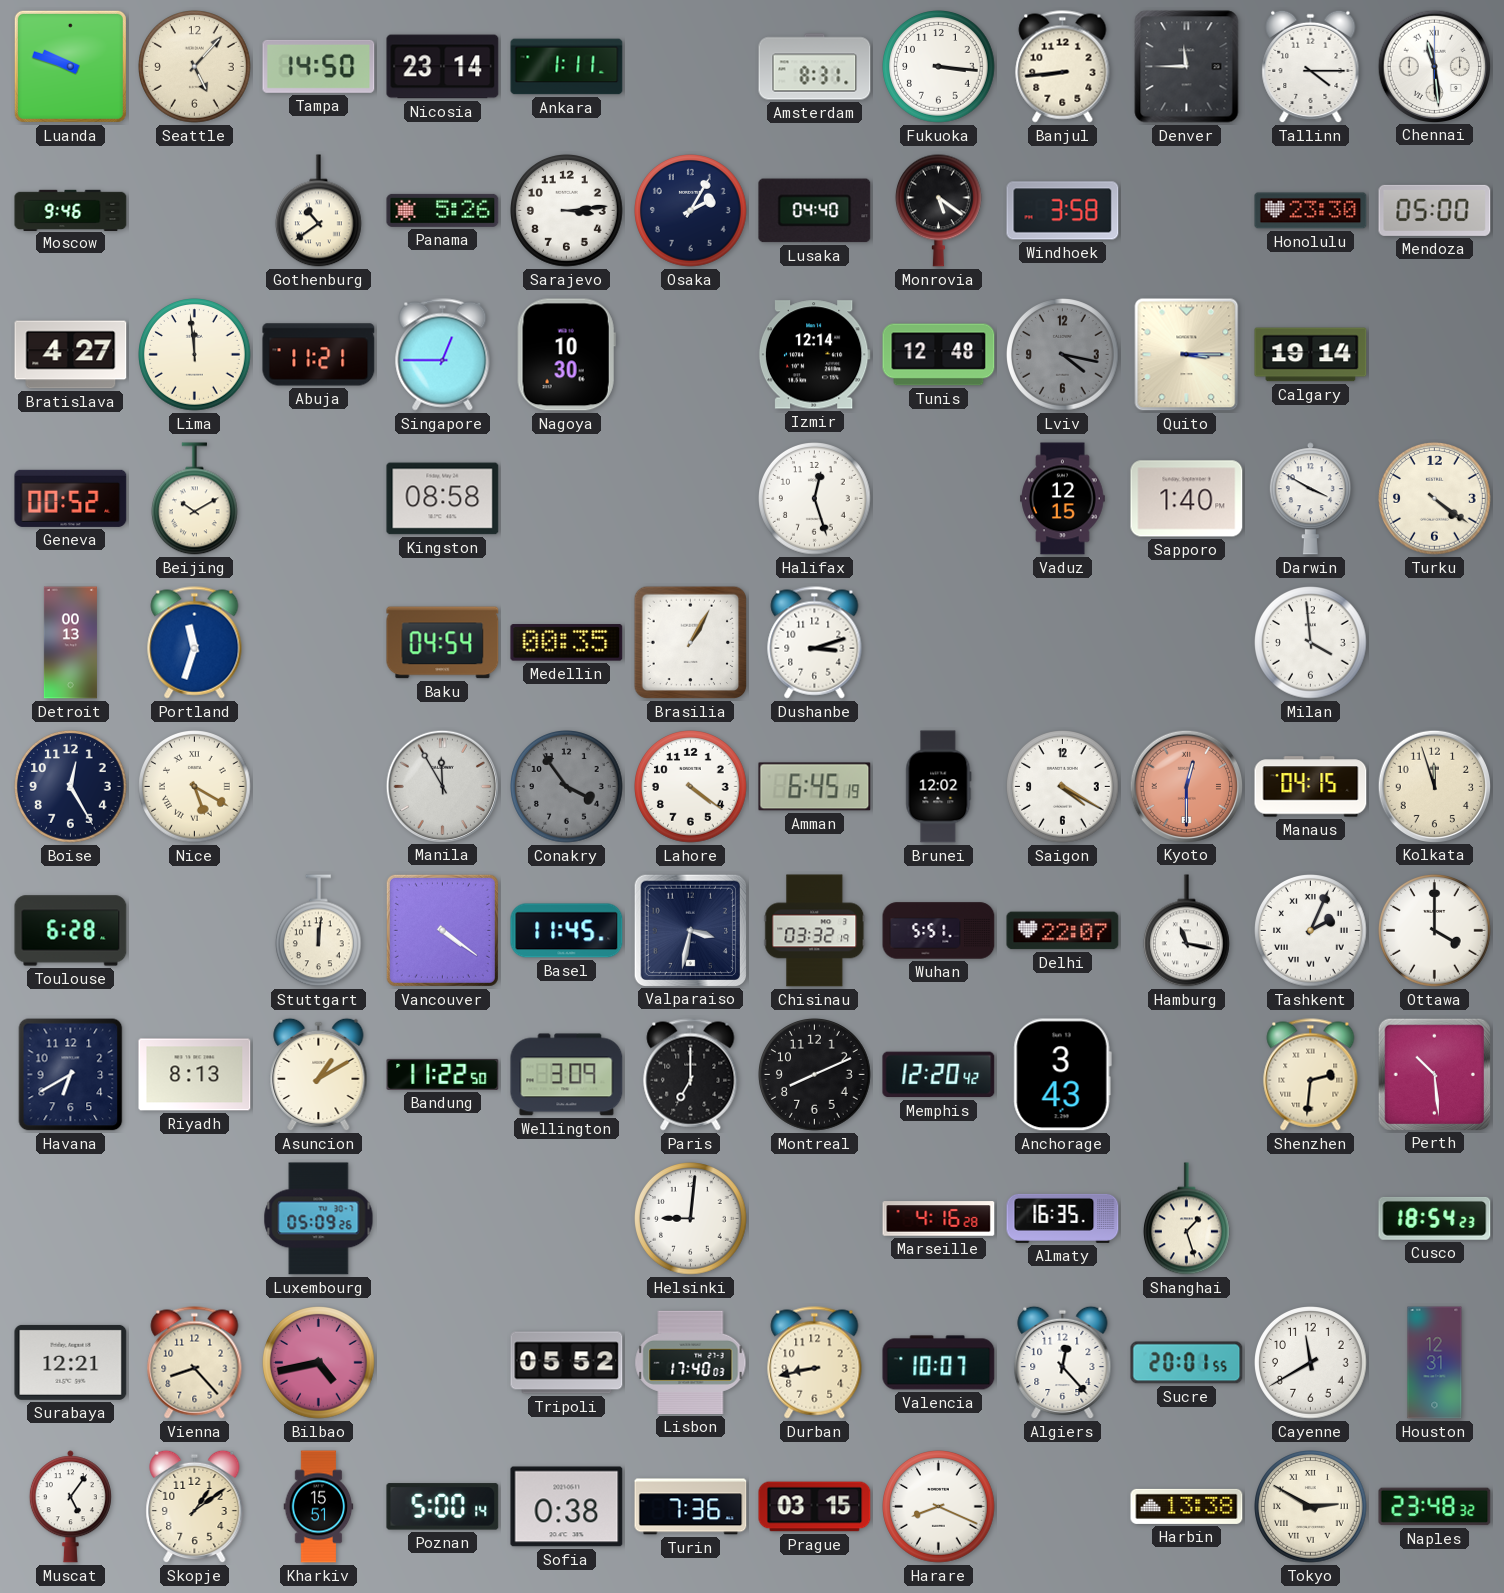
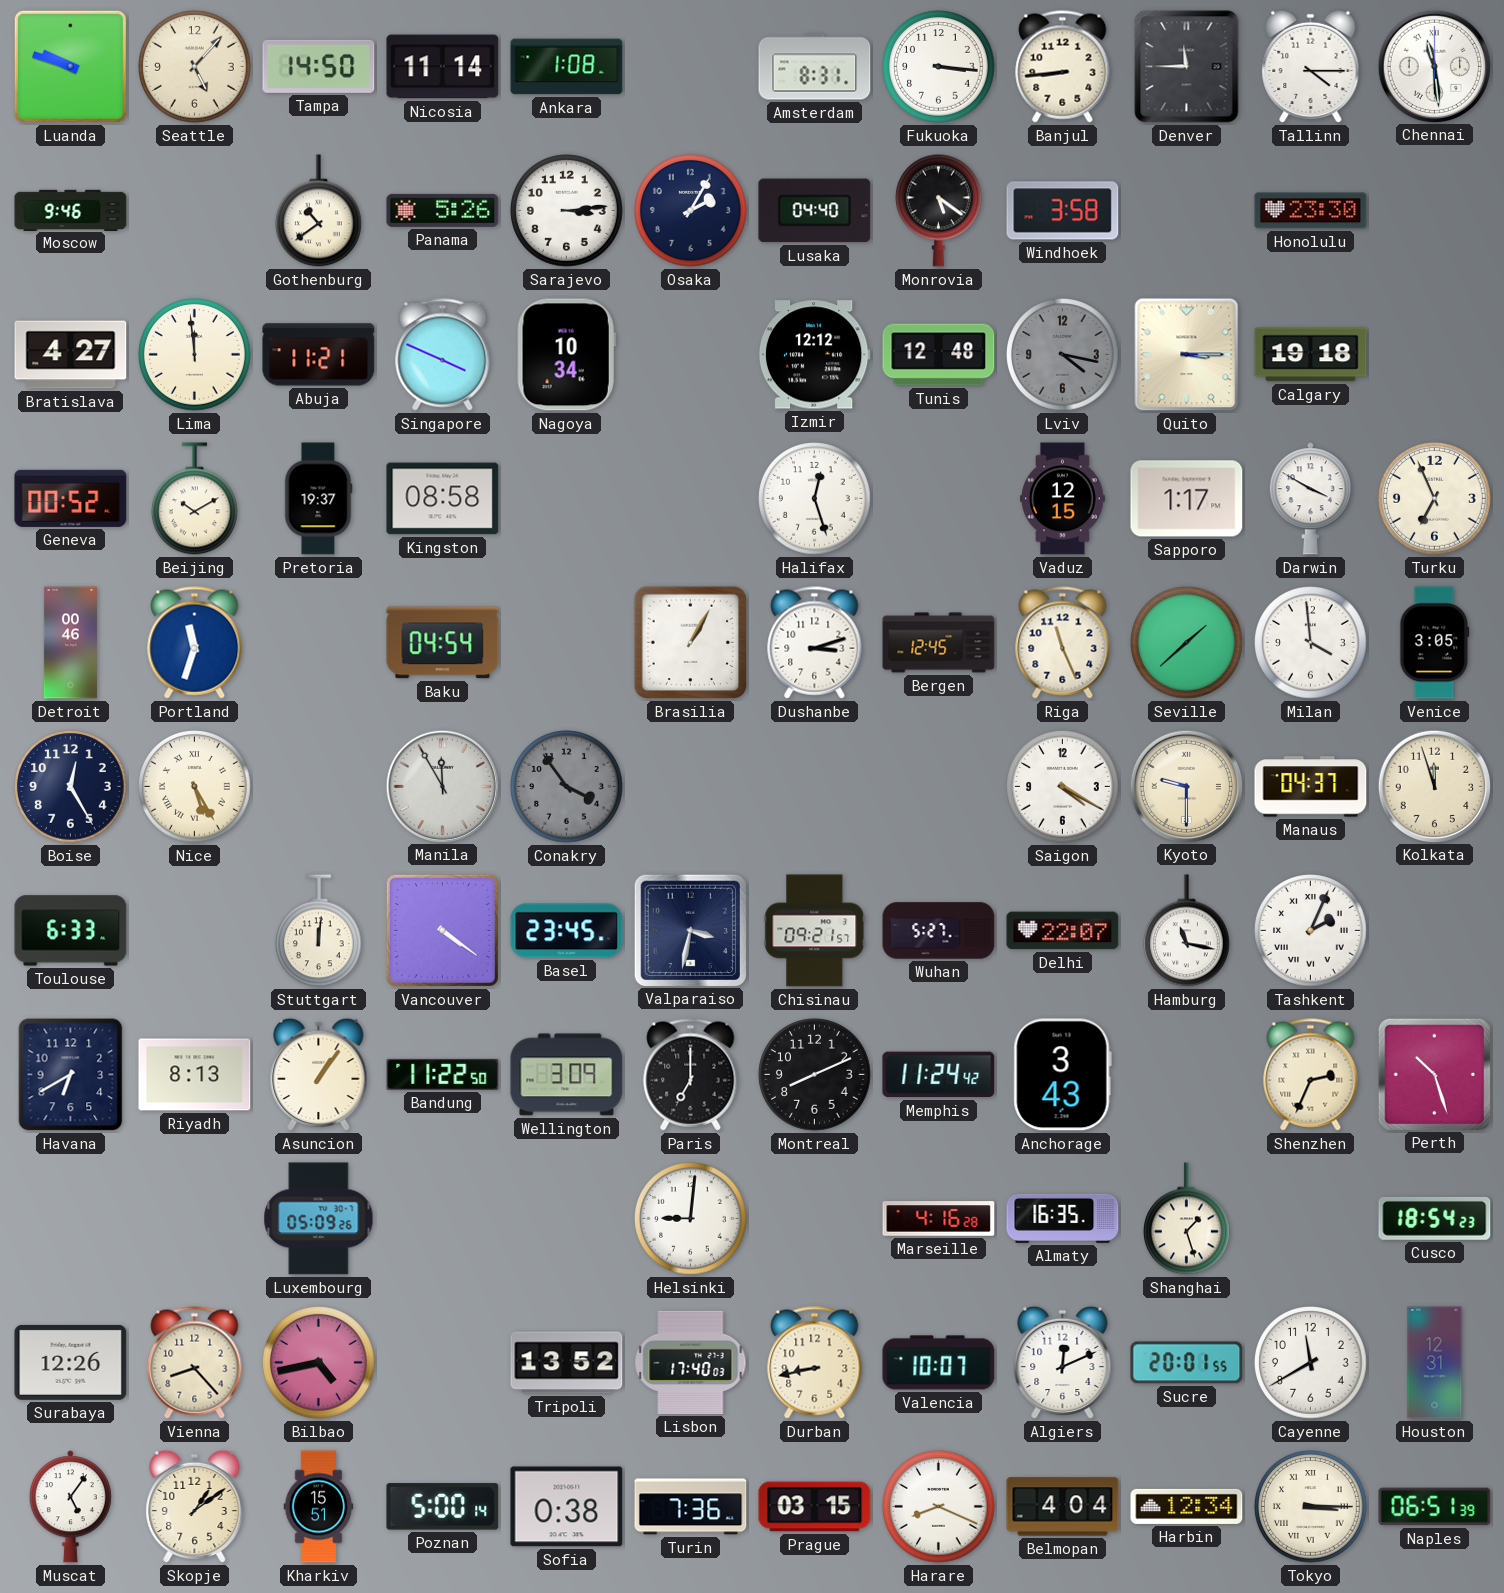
Nicosia: 23:14 -> 11:14
Ankara: 1:11 -> 1:08
Mendoza: 05:00 -> none
Singapore: 12:45 -> 3:49
Nagoya: 10:30 -> 10:34
Izmir: 12:14 -> 12:12
Calgary: 19:14 -> 19:18
Pretoria: none -> 19:37
Sapporo: 1:40 -> 1:17
Turku: 4:21 -> 6:56
Detroit: 00:13 -> 00:46
Medellin: 00:35 -> none
Bergen: none -> 12:45
Riga: none -> 11:26
Seville: none -> 1:38
Venice: none -> 3:05
Nice: 5:20 -> 5:25
Lahore: 4:21 -> none
Amman: 6:45 -> none
Brunei: 12:02 -> none
Kyoto: 12:30 -> 9:30
Kyoto dial: salmon -> cream
Manaus: 04:15 -> 04:37
Toulouse: 6:28 -> 6:33
Basel: 11:45 -> 23:45
Chisinau: 03:32 -> 09:21
Wuhan: 5:51 -> 5:27
Ottawa: 4:00 -> none
Asuncion: 1:10 -> 1:06
Memphis: 12:20 -> 11:24
Shenzhen: 2:31 -> 2:34
Perth: 10:29 -> 10:27
Surabaya: 12:21 -> 12:26
Tripoli: 05:52 -> 13:52
Algiers: 12:23 -> 12:11
Belmopan: none -> 4:04
Harbin: 13:38 -> 12:34
Tokyo: 2:50 -> 3:15
Naples: 23:48 -> 06:51
